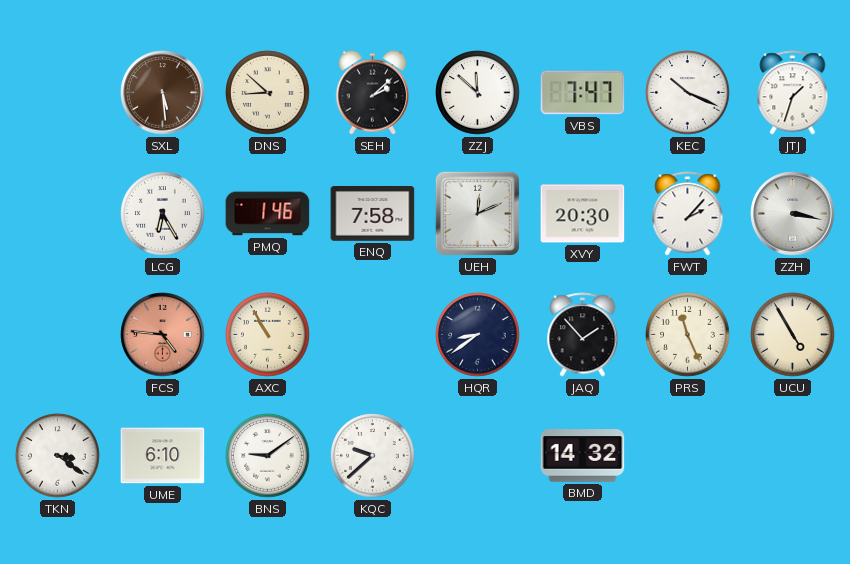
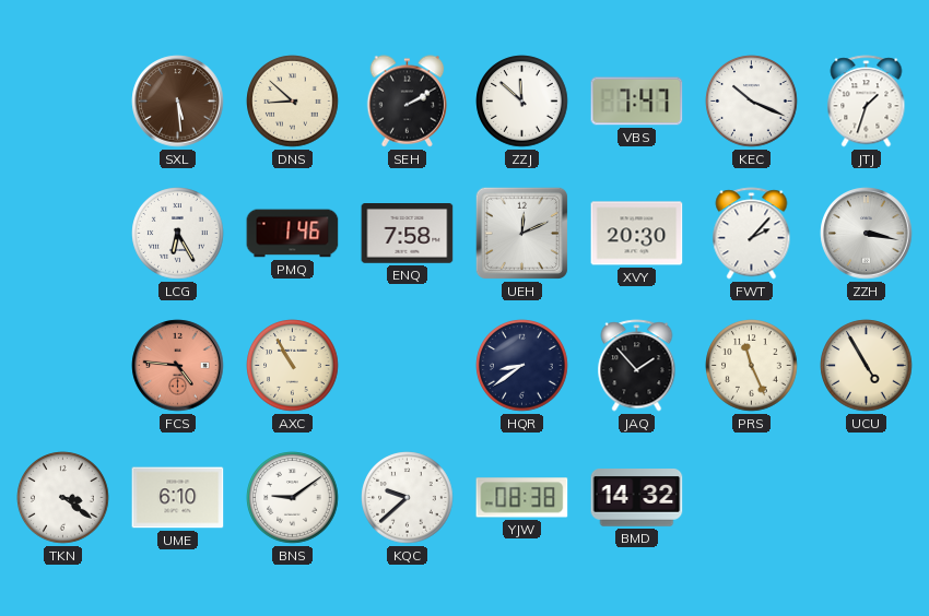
SEH: 2:08 -> 2:10
YJW: none -> 08:38
